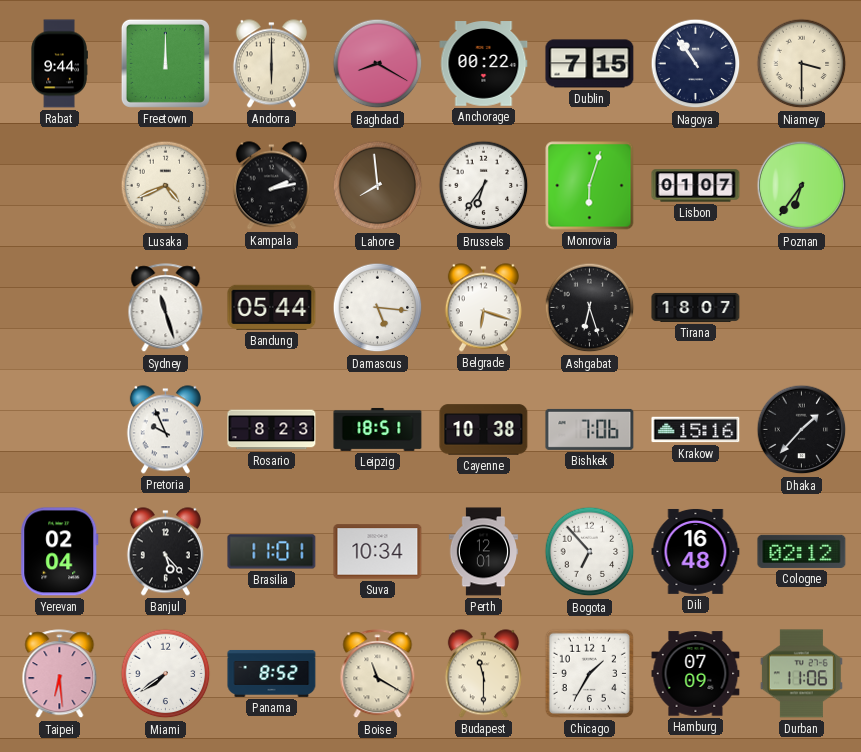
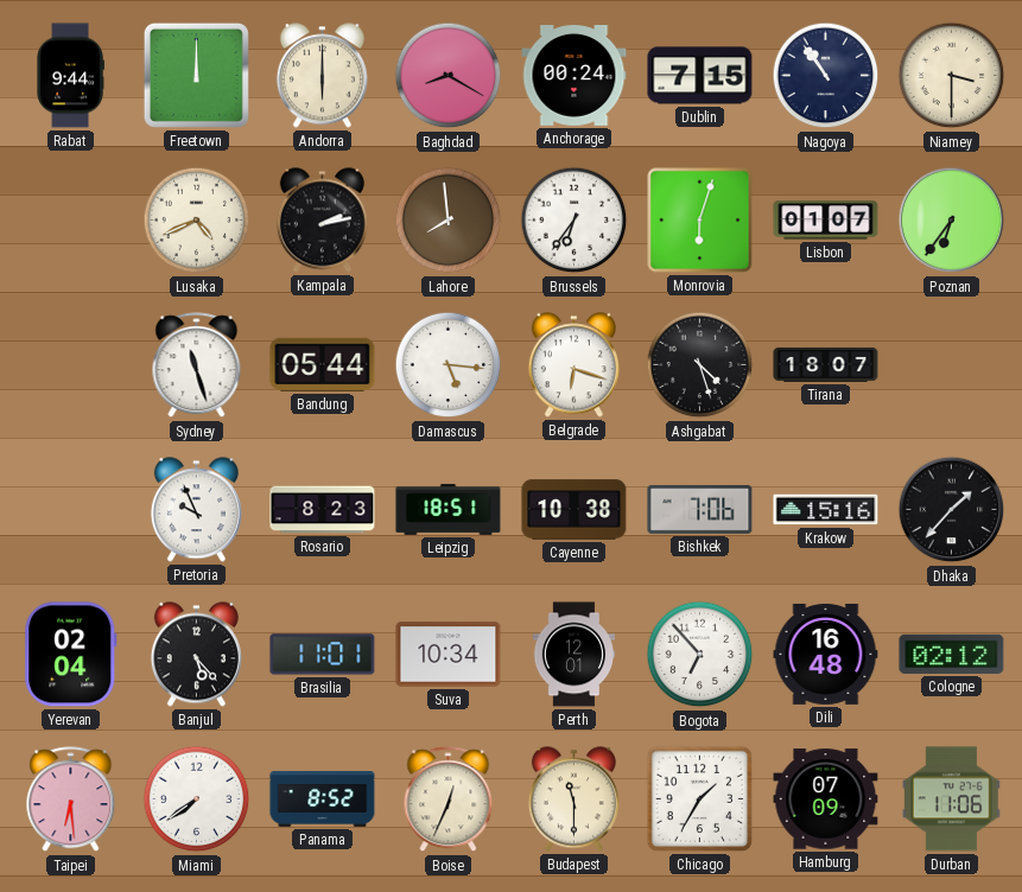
Anchorage: 00:22 -> 00:24
Ashgabat: 6:27 -> 4:27
Boise: 11:20 -> 12:34
